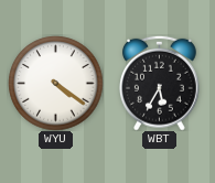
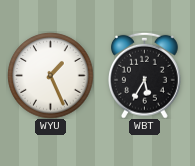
WYU: 4:21 -> 1:26
